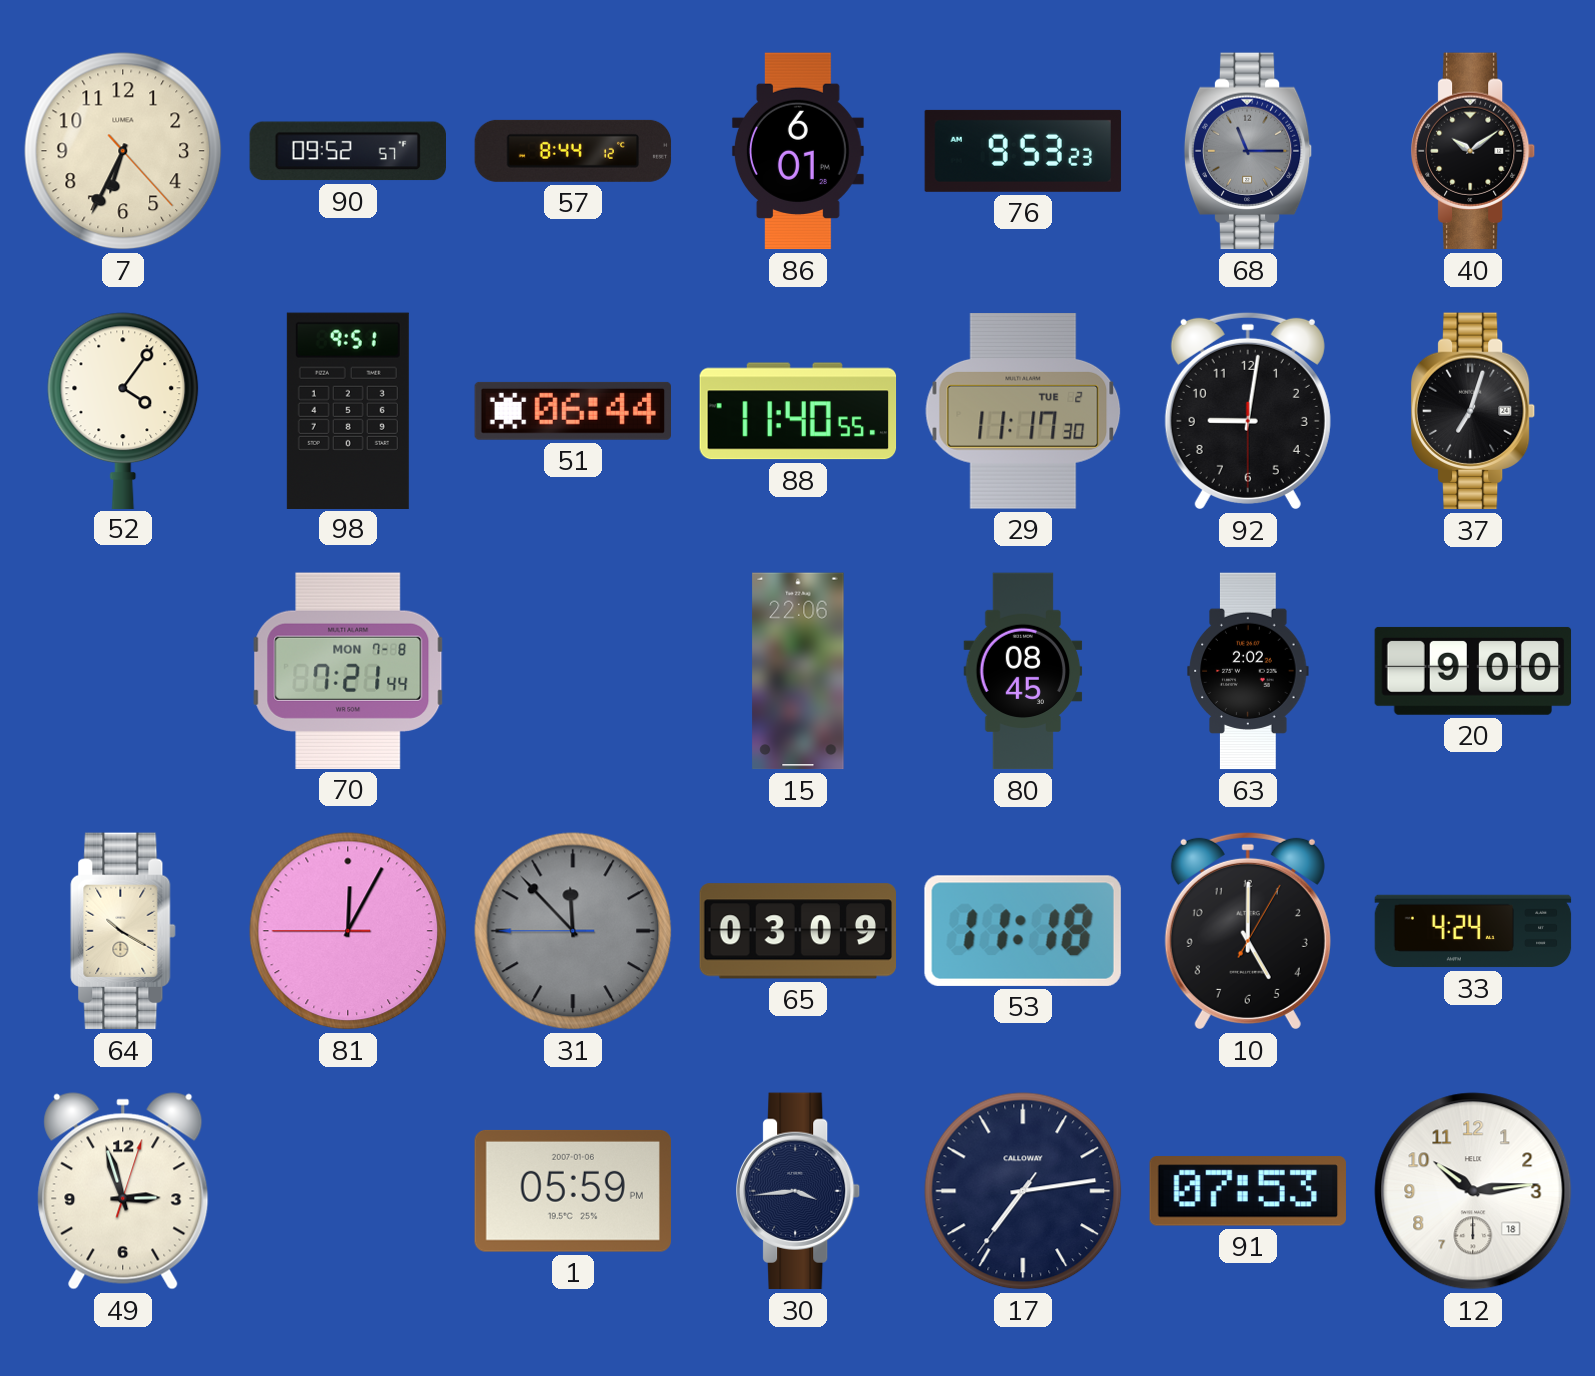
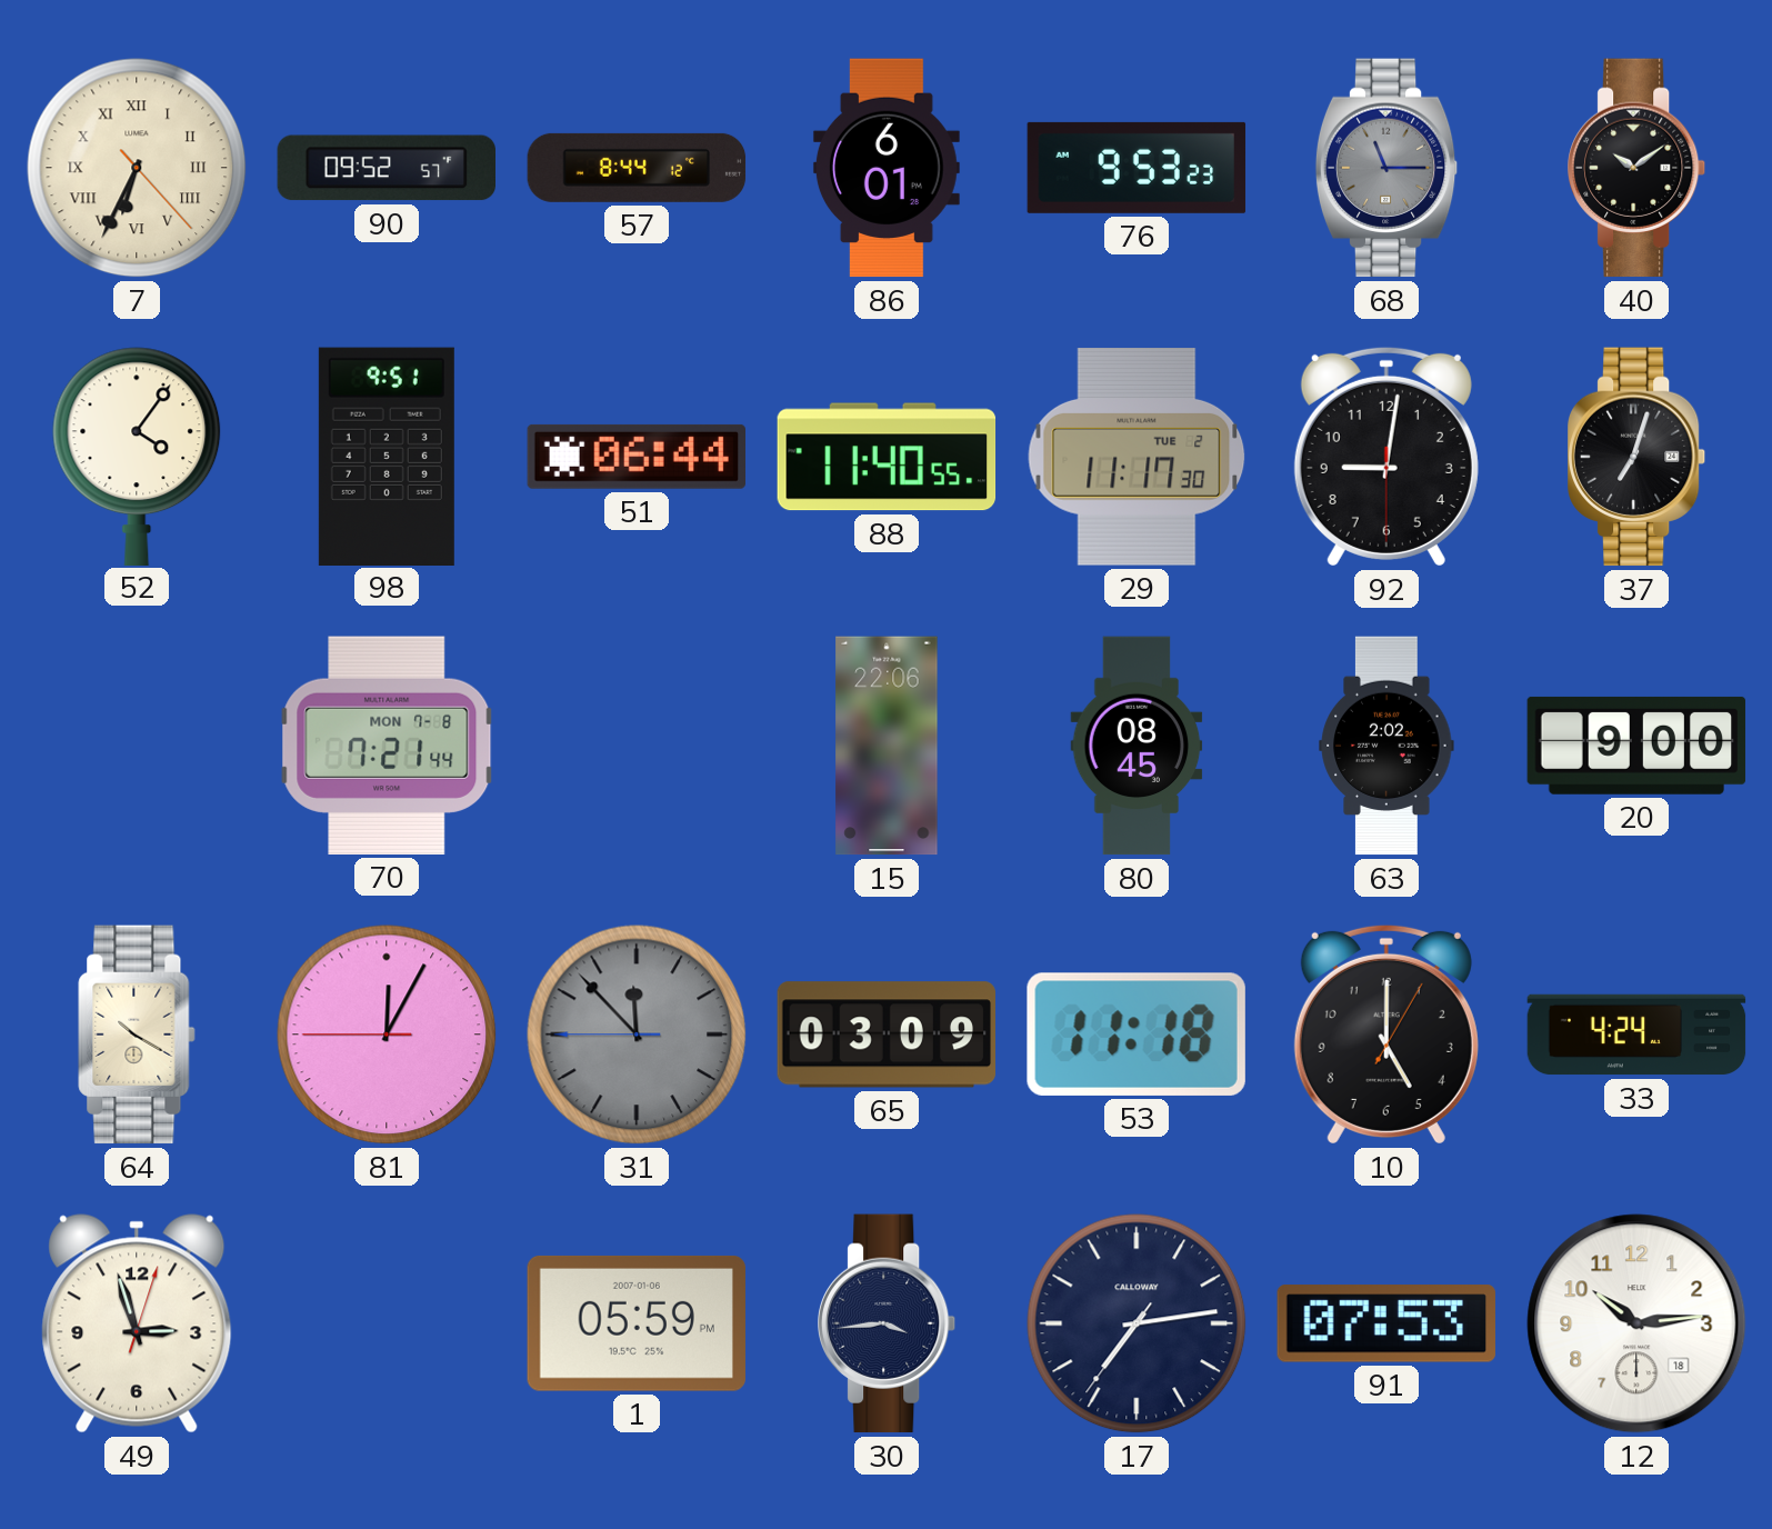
7 numerals: Arabic -> Roman
